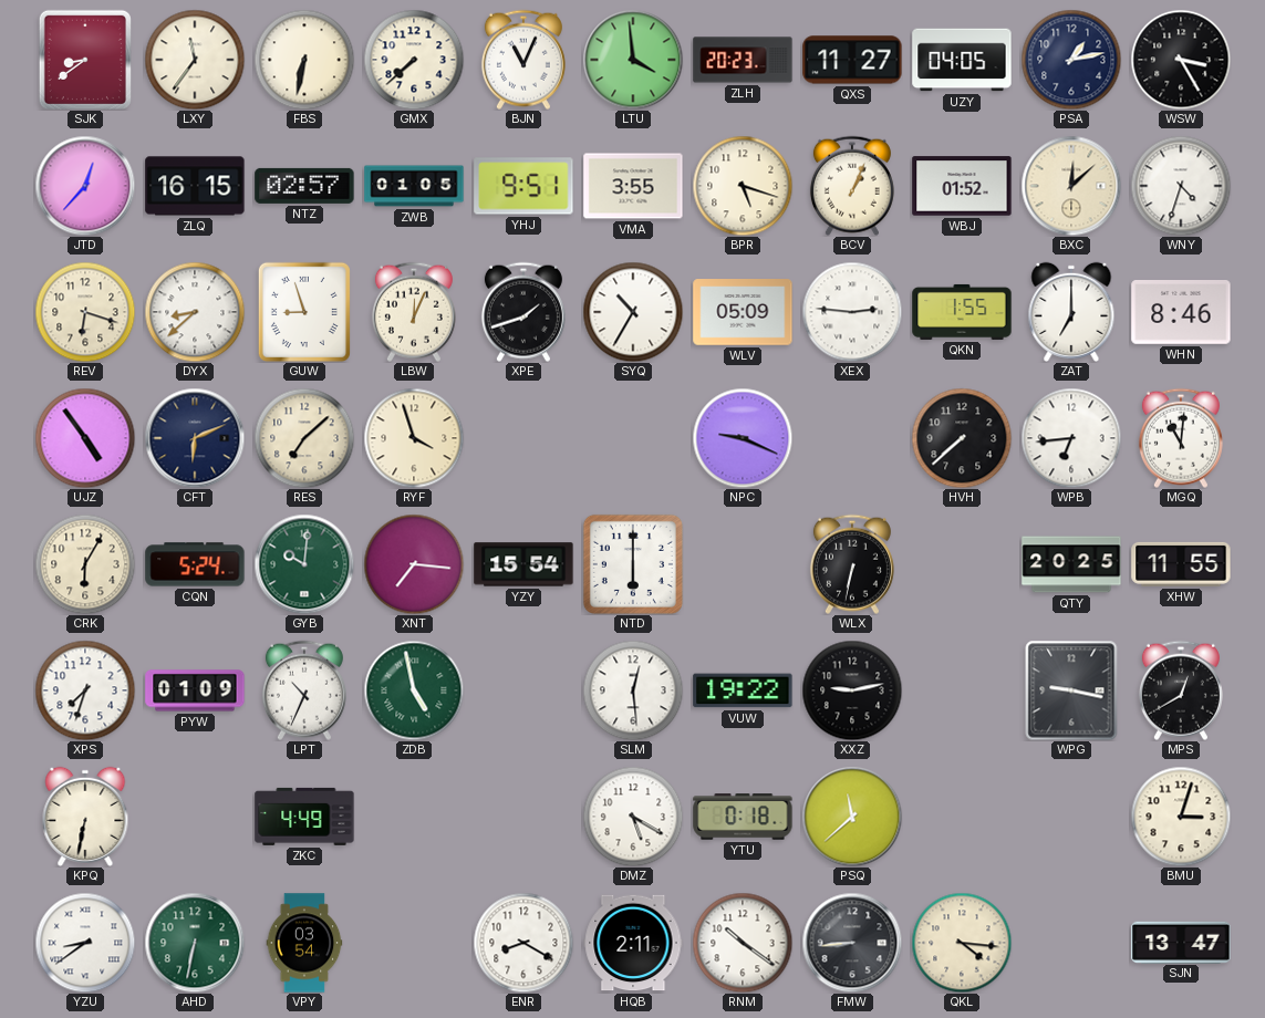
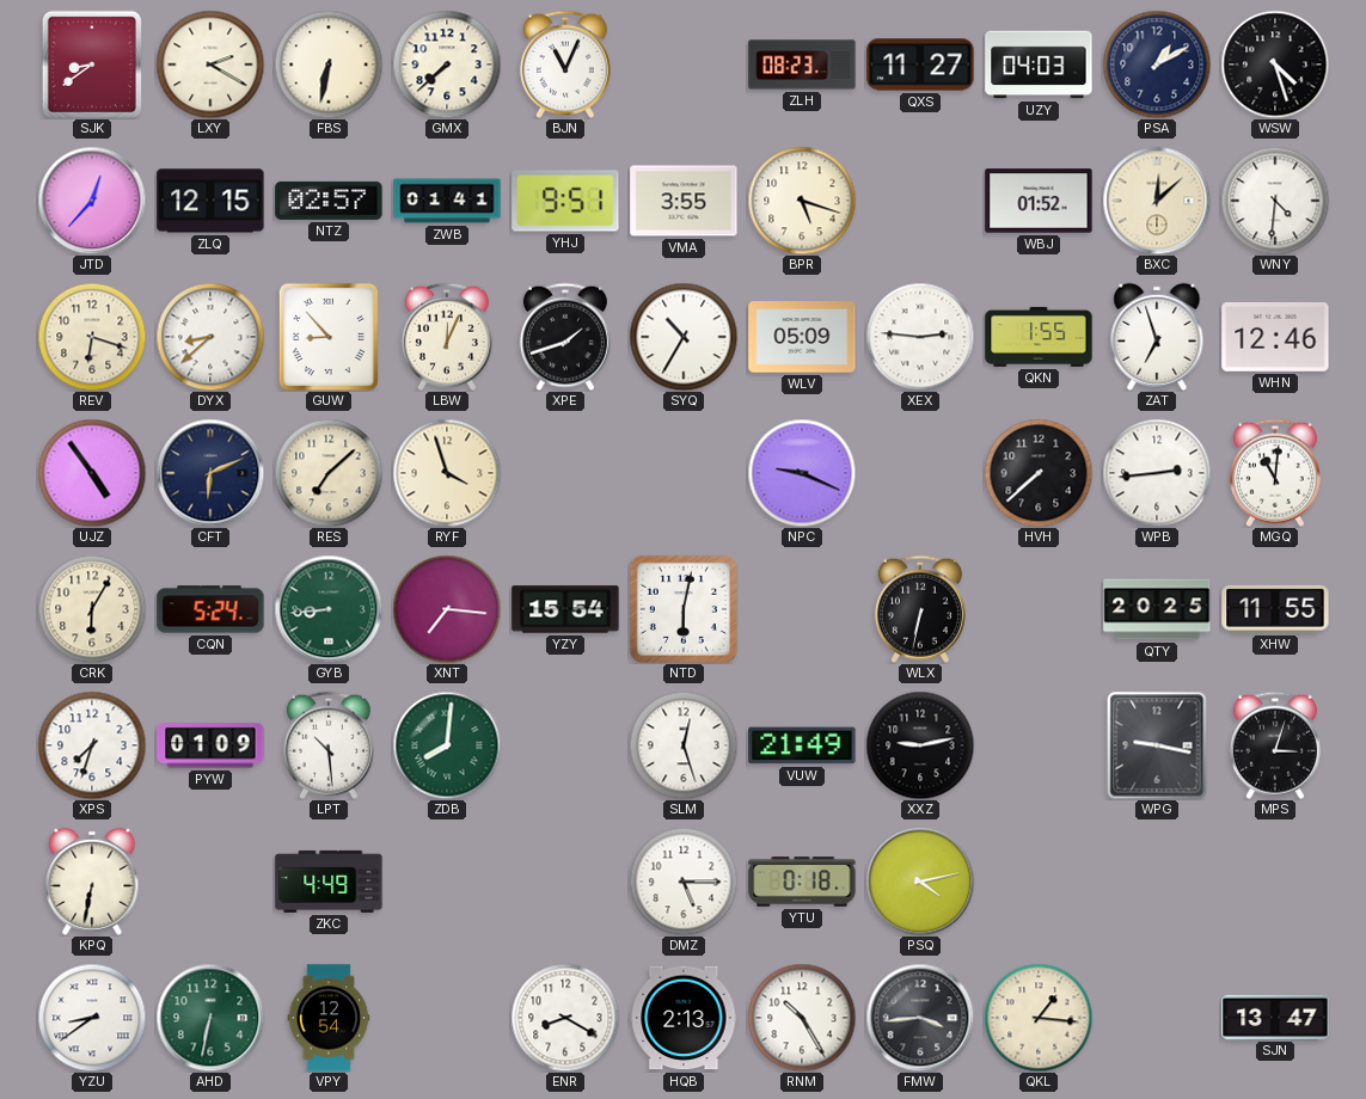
LXY: 11:36 -> 2:20
LTU: 3:59 -> none
ZLH: 20:23 -> 08:23
UZY: 04:05 -> 04:03
PSA: 1:13 -> 1:10
WSW: 3:25 -> 4:27
ZLQ: 16:15 -> 12:15
ZWB: 01:05 -> 01:41
BCV: 1:04 -> none
WNY: 4:33 -> 4:31
GUW: 8:57 -> 8:53
ZAT: 7:00 -> 6:57
WHN: 8:46 -> 12:46
WPB: 6:44 -> 2:44
GYB: 10:01 -> 8:44
NTD: 6:00 -> 6:02
LPT: 10:34 -> 10:29
ZDB: 4:58 -> 8:01
SLM: 12:29 -> 12:27
VUW: 19:22 -> 21:49
MPS: 12:40 -> 3:03
DMZ: 5:20 -> 5:15
PSQ: 11:38 -> 4:13
BMU: 3:03 -> none
VPY: 03:54 -> 12:54
HQB: 2:11 -> 2:13
RNM: 10:21 -> 10:25
FMW: 8:44 -> 3:44
QKL: 4:16 -> 1:16
